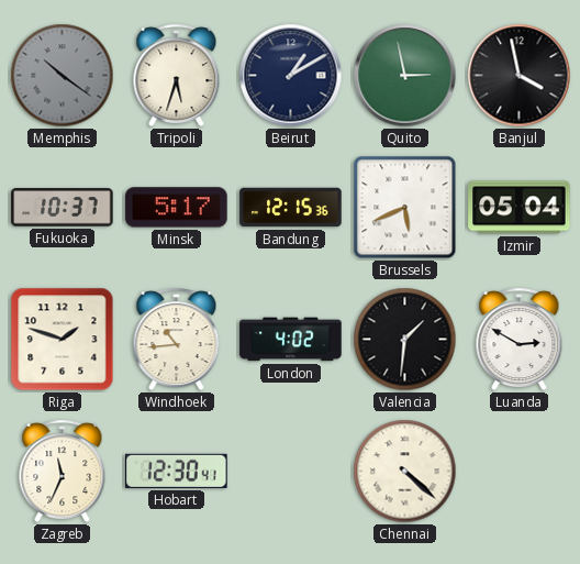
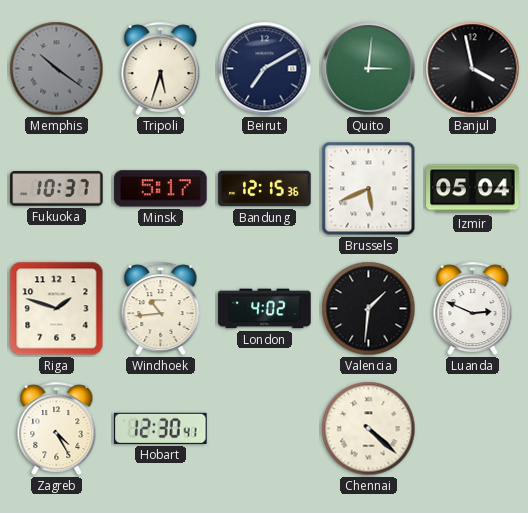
Beirut: 1:10 -> 7:10
Quito: 2:58 -> 3:01
Luanda: 2:50 -> 2:49
Zagreb: 11:34 -> 4:25
